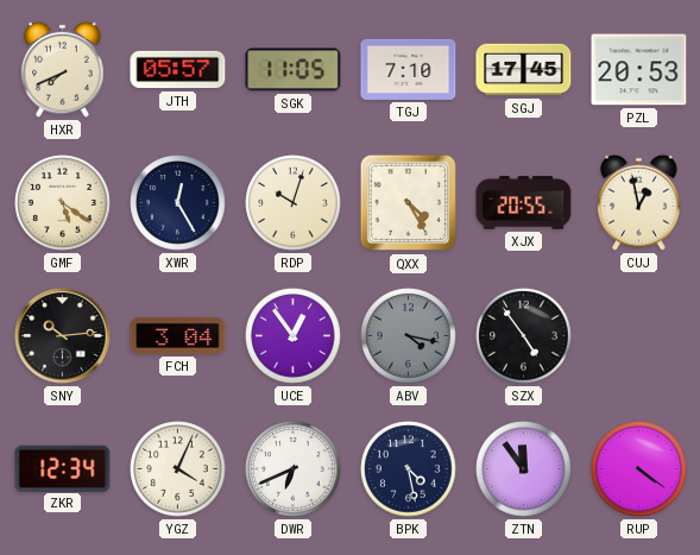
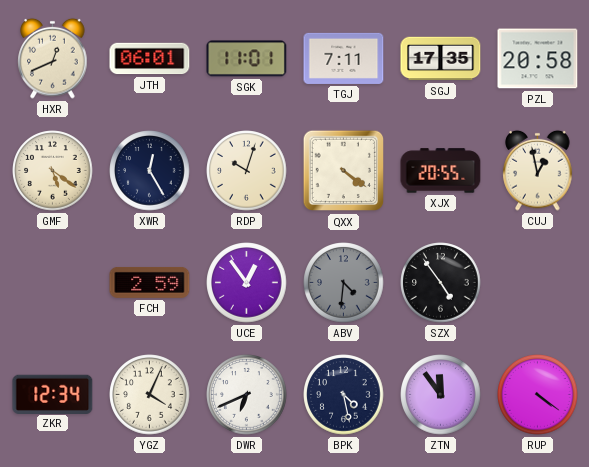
HXR: 7:41 -> 12:41
JTH: 05:57 -> 06:01
SGK: 11:05 -> 11:01
TGJ: 7:10 -> 7:11
SGJ: 17:45 -> 17:35
PZL: 20:53 -> 20:58
QXX: 4:25 -> 4:21
SNY: 10:14 -> none
FCH: 3:04 -> 2:59
ABV: 4:17 -> 4:31
